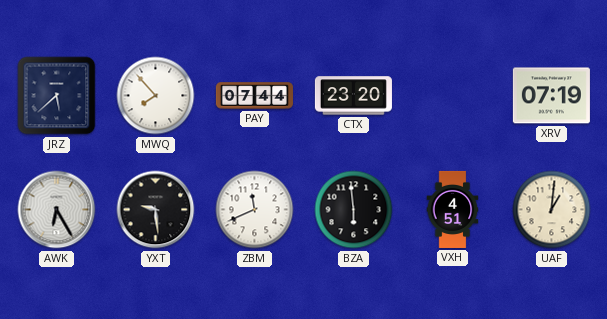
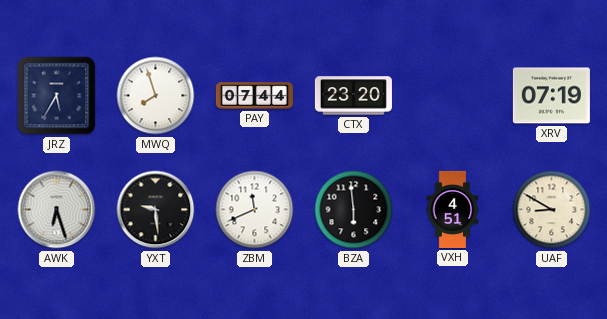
JRZ: 5:38 -> 5:35
MWQ: 7:53 -> 7:57
AWK: 6:25 -> 6:27
UAF: 1:01 -> 8:50
